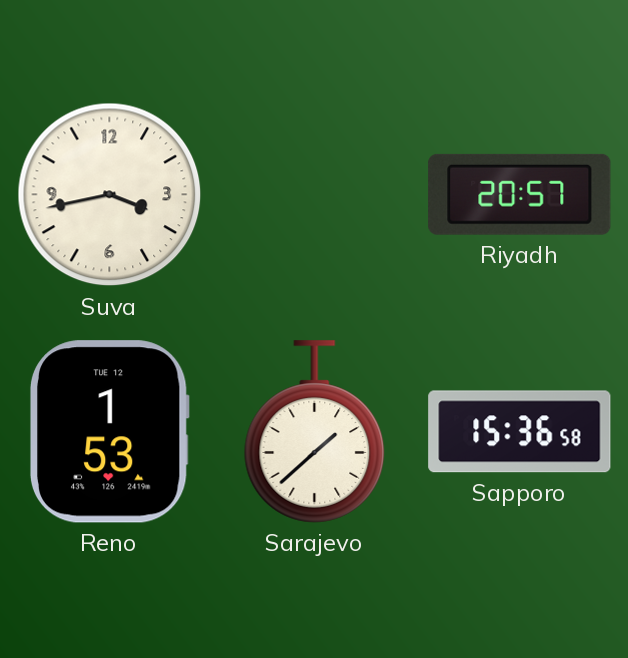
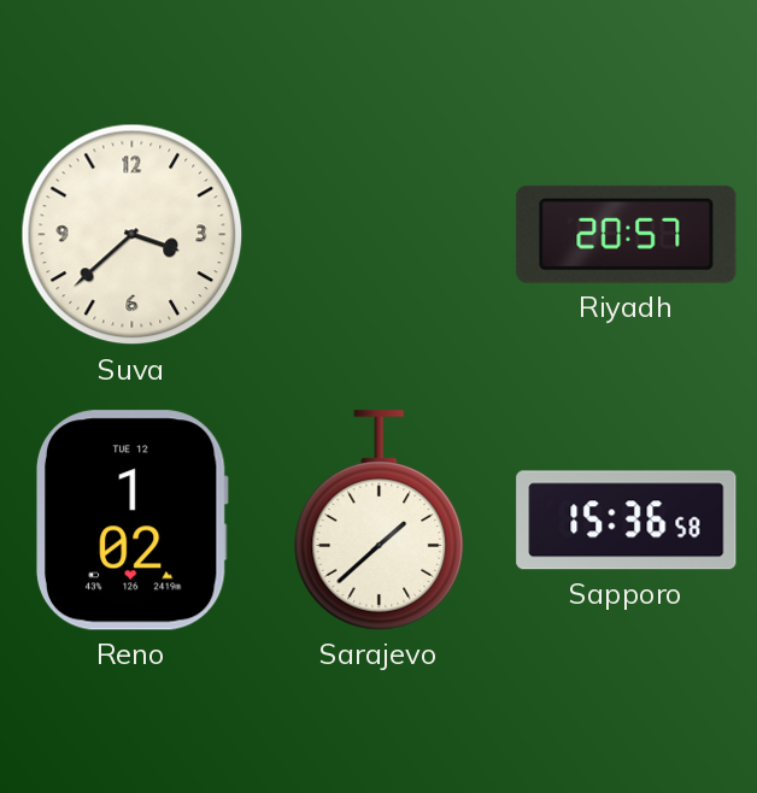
Suva: 3:43 -> 3:38
Reno: 1:53 -> 1:02
